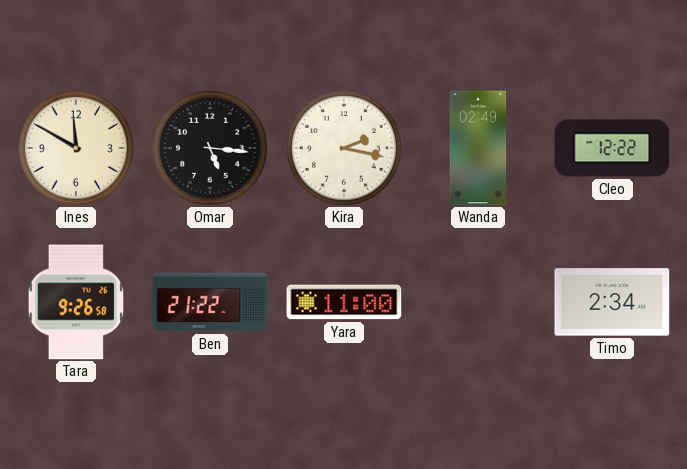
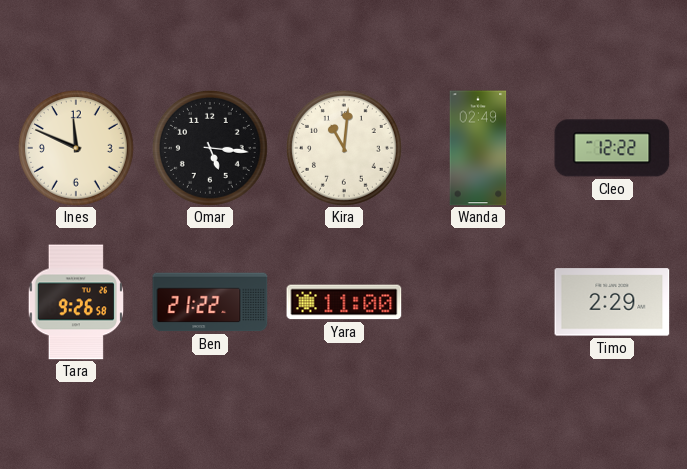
Ines: 11:50 -> 11:49
Kira: 2:17 -> 11:01
Timo: 2:34 -> 2:29
